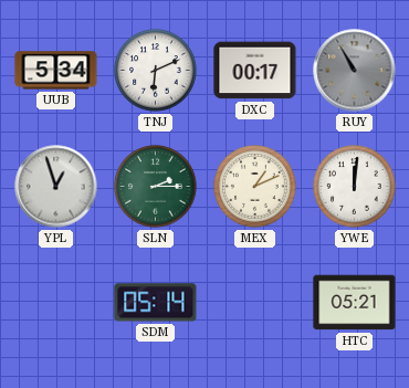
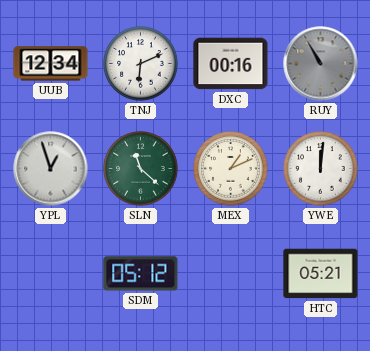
UUB: 5:34 -> 12:34
DXC: 00:17 -> 00:16
SLN: 2:15 -> 11:22
SDM: 05:14 -> 05:12
